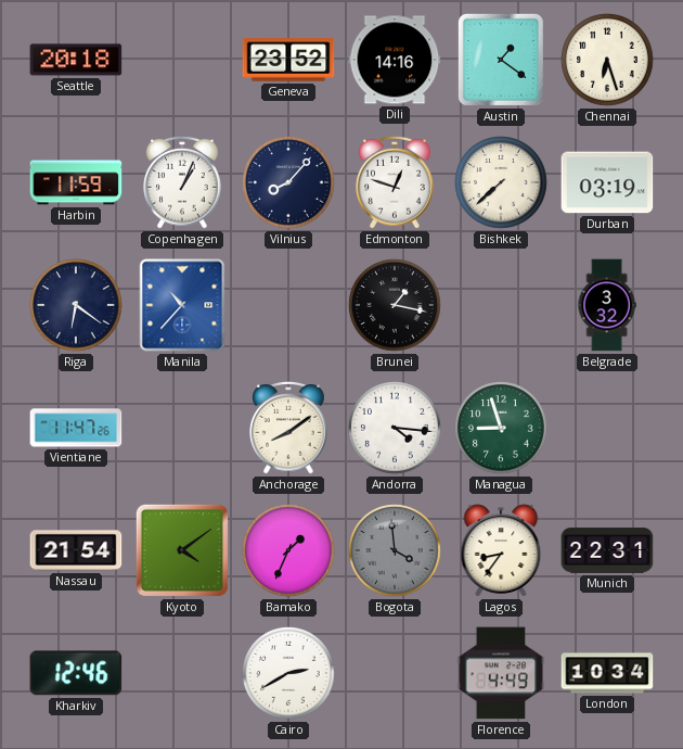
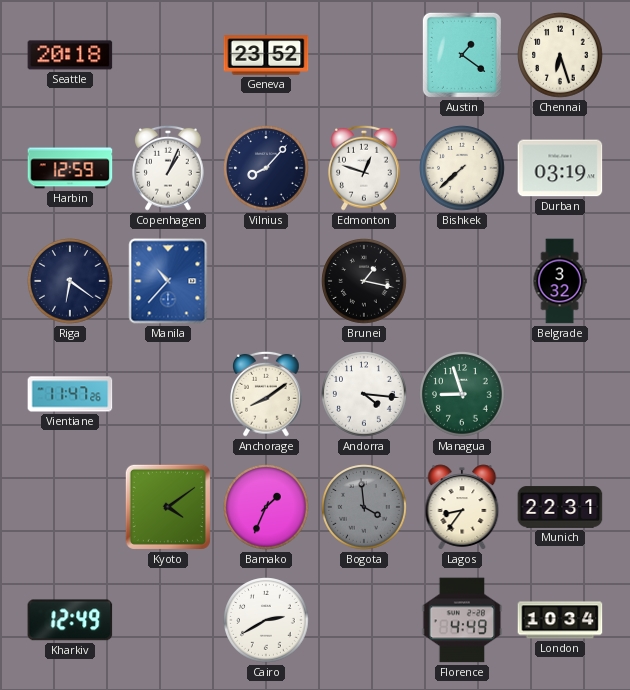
Dili: 14:16 -> none
Harbin: 11:59 -> 12:59
Nassau: 21:54 -> none
Kharkiv: 12:46 -> 12:49
